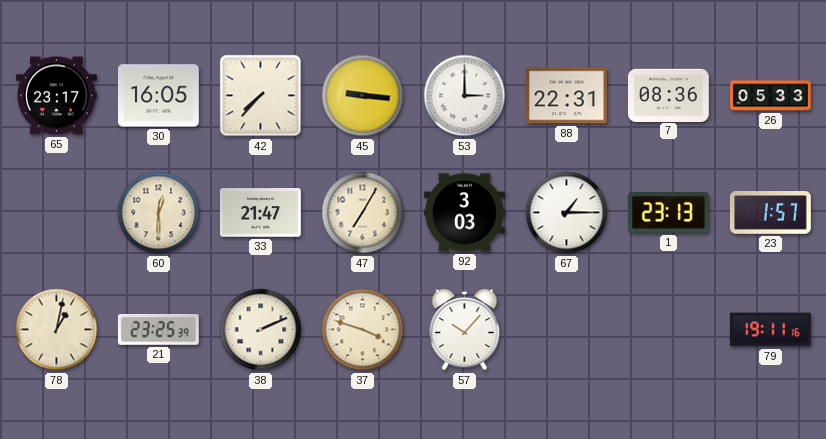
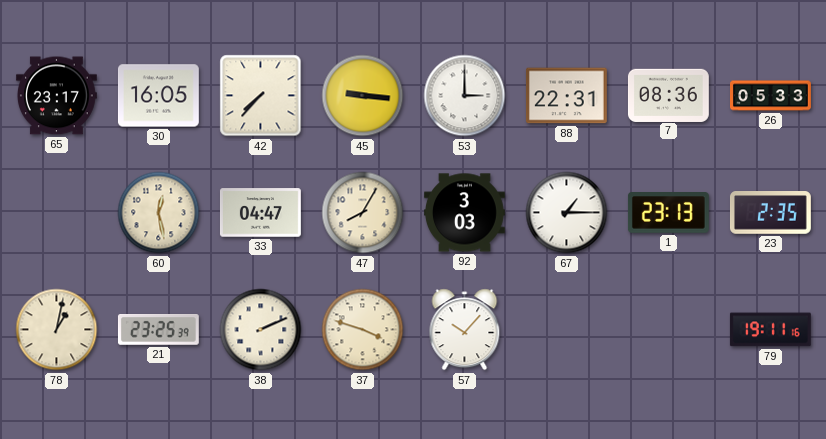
60: 12:30 -> 12:28
33: 21:47 -> 04:47
47: 7:05 -> 8:05
23: 1:57 -> 2:35
